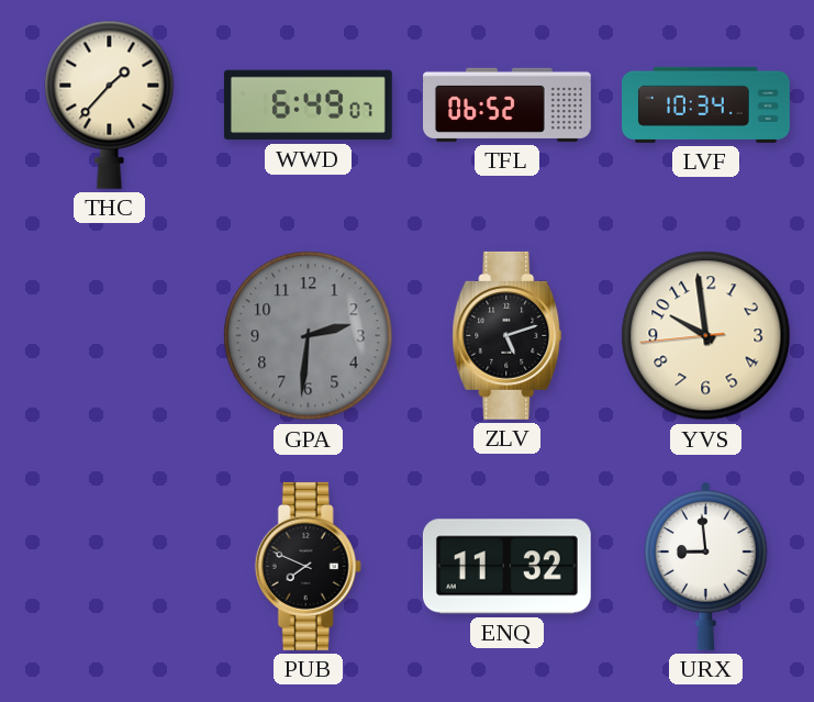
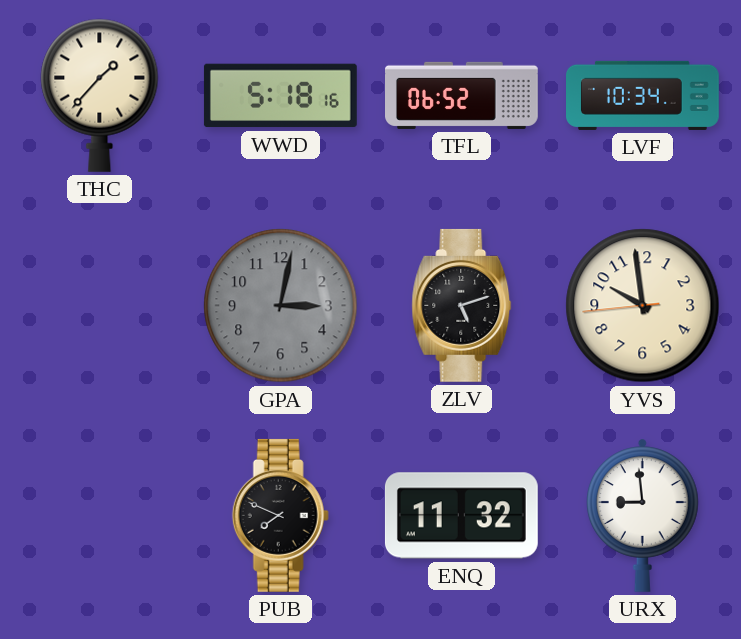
WWD: 6:49 -> 5:18
GPA: 2:31 -> 3:02
